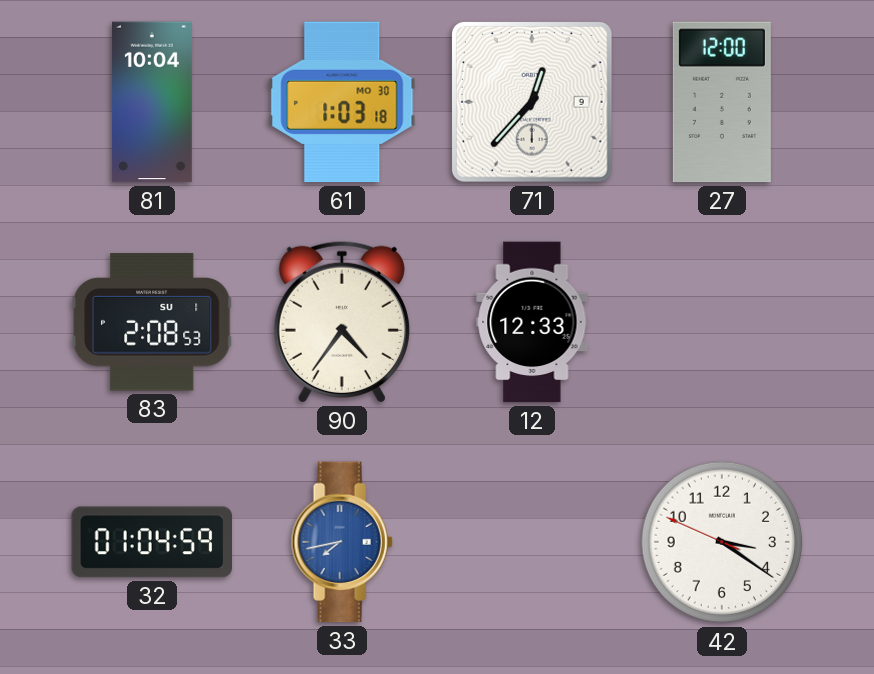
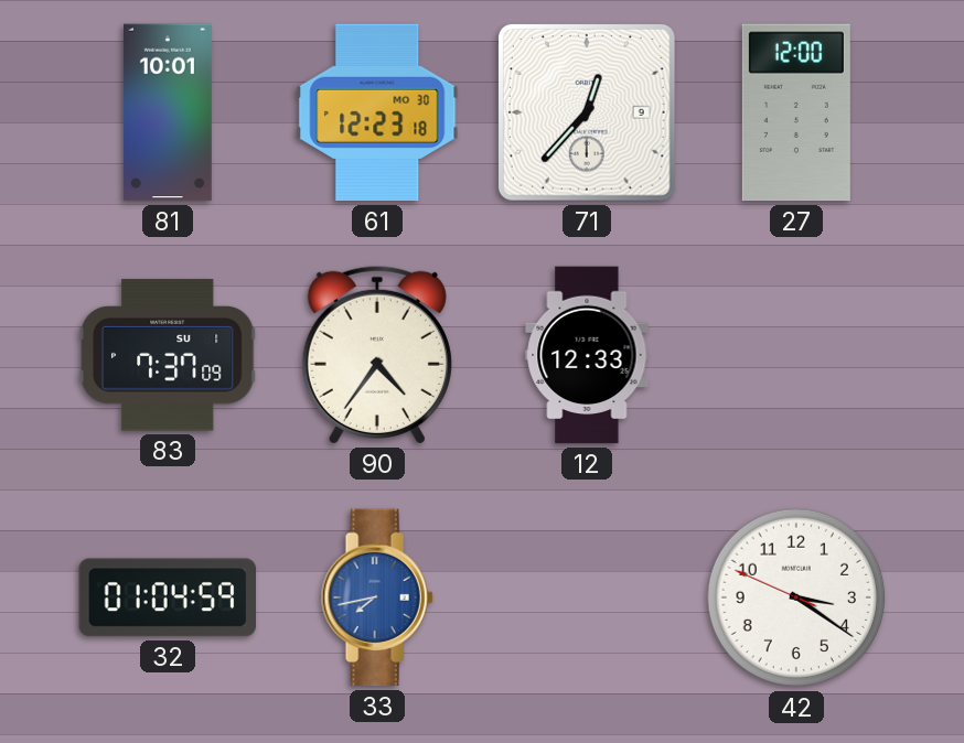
81: 10:04 -> 10:01
61: 1:03 -> 12:23
83: 2:08 -> 7:37
